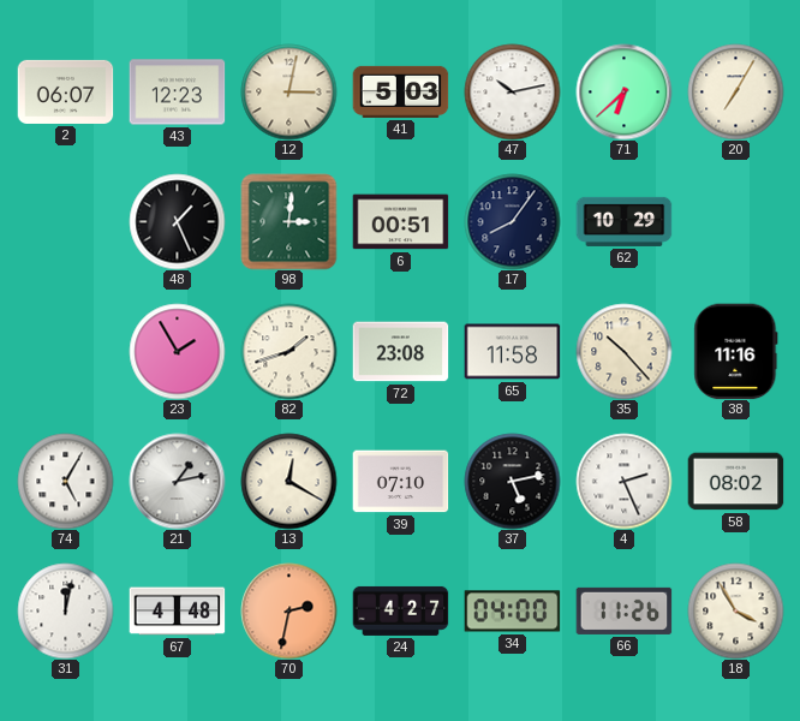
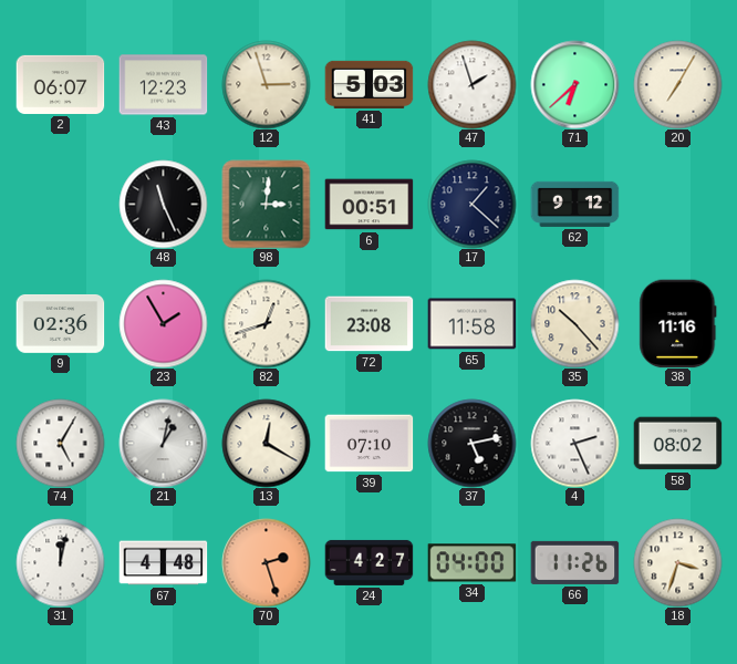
12: 3:02 -> 2:57
47: 10:13 -> 1:57
48: 1:26 -> 11:26
17: 8:06 -> 1:22
62: 10:29 -> 9:12
9: none -> 02:36
82: 1:42 -> 12:42
21: 1:13 -> 1:02
70: 2:32 -> 2:27
18: 3:55 -> 3:33
